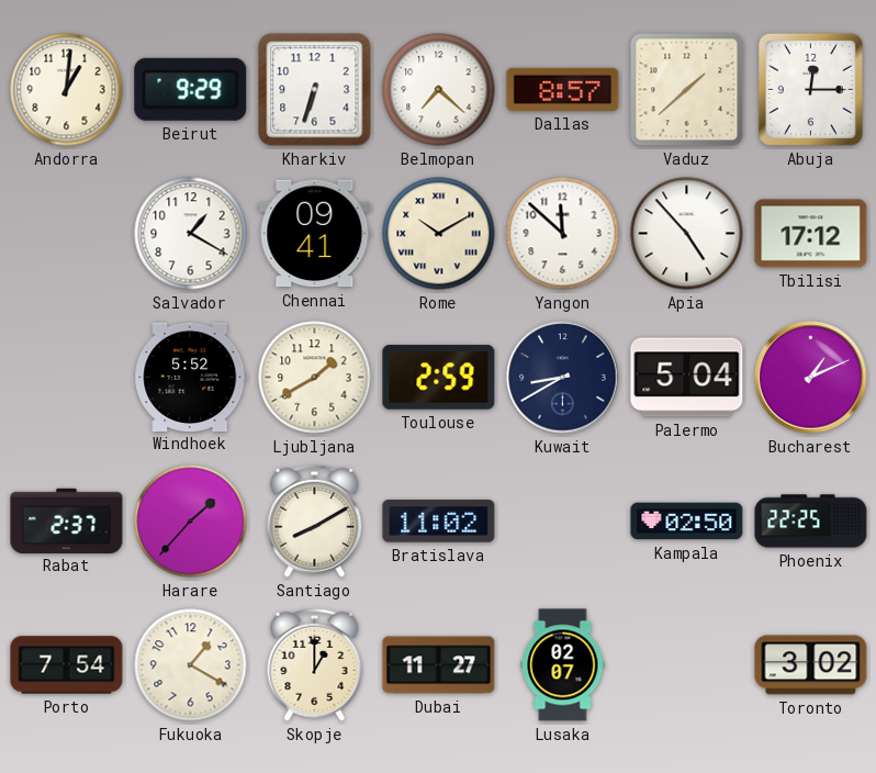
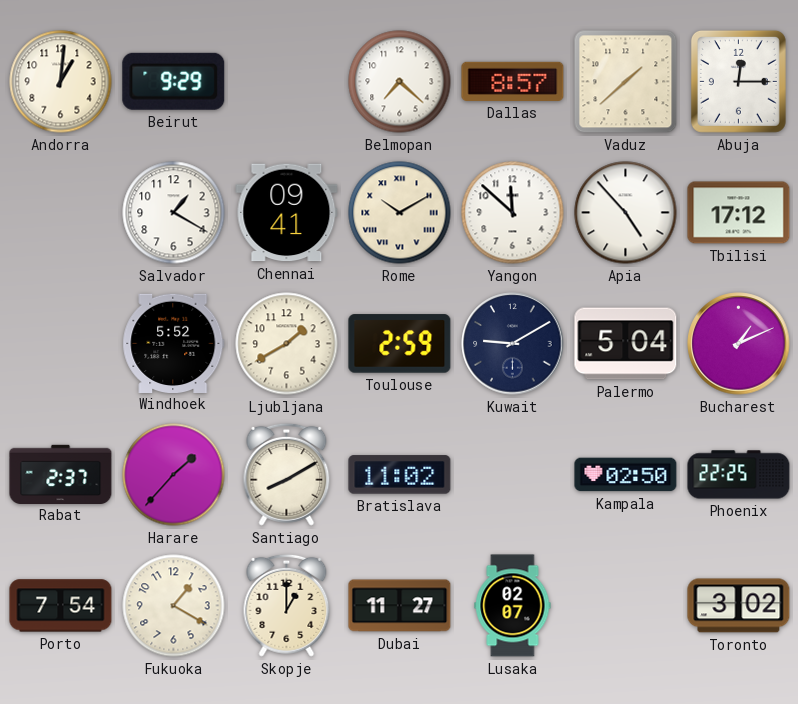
Kharkiv: 6:33 -> none
Kuwait: 8:40 -> 9:10
